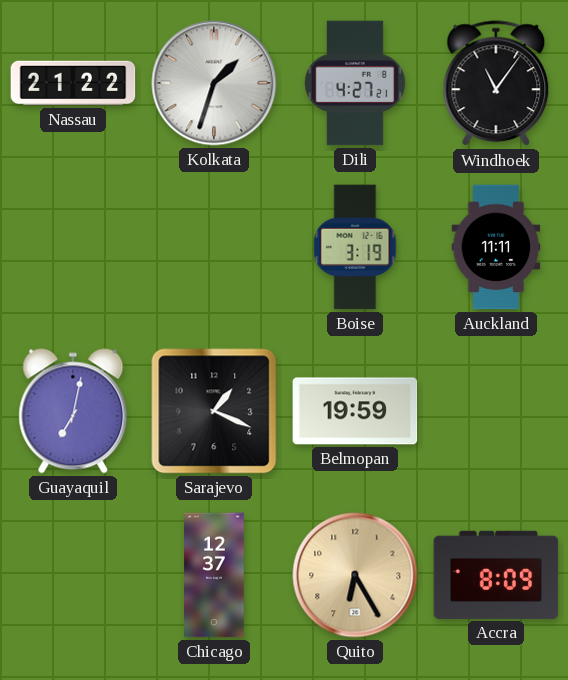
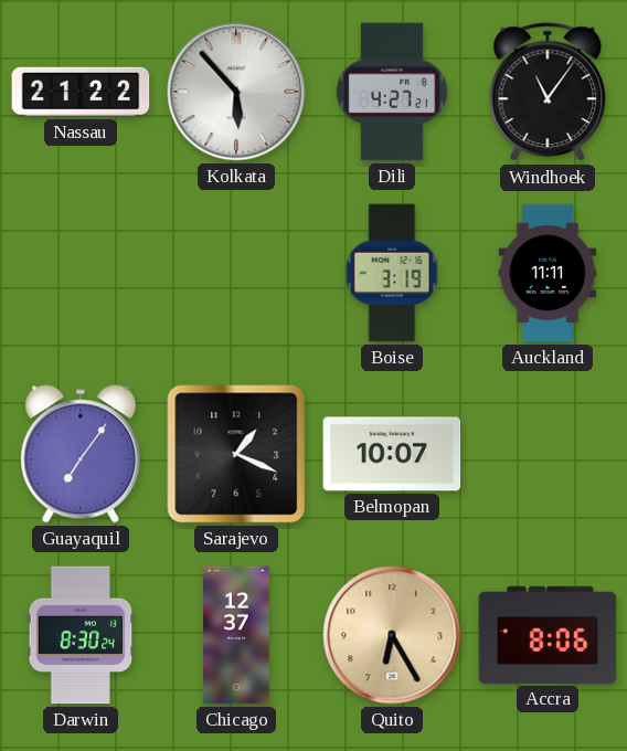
Kolkata: 1:33 -> 5:53
Guayaquil: 7:02 -> 7:06
Belmopan: 19:59 -> 10:07
Darwin: none -> 8:30
Accra: 8:09 -> 8:06
